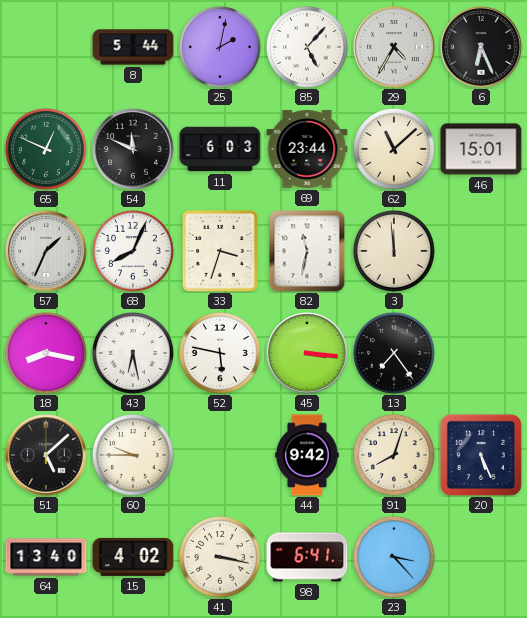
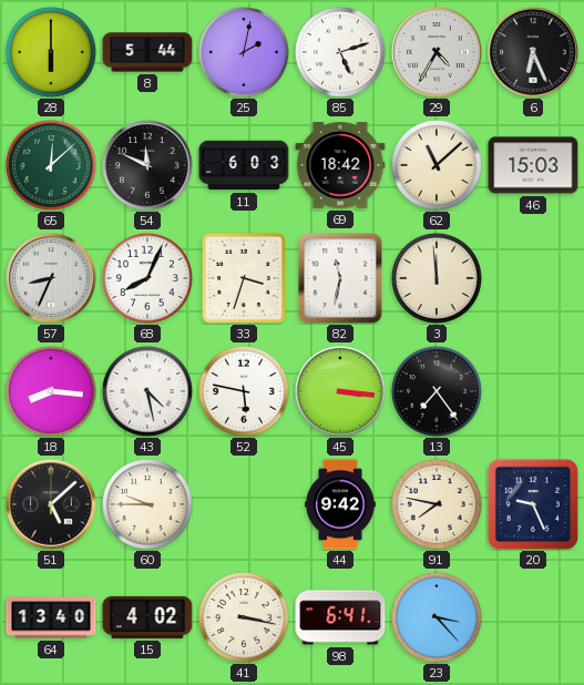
28: none -> 6:00
85: 5:07 -> 5:12
65: 12:49 -> 12:08
69: 23:44 -> 18:42
46: 15:01 -> 15:03
57: 1:34 -> 8:34
18: 8:17 -> 8:16
43: 6:28 -> 4:28
91: 8:03 -> 7:47
20: 5:26 -> 9:26
